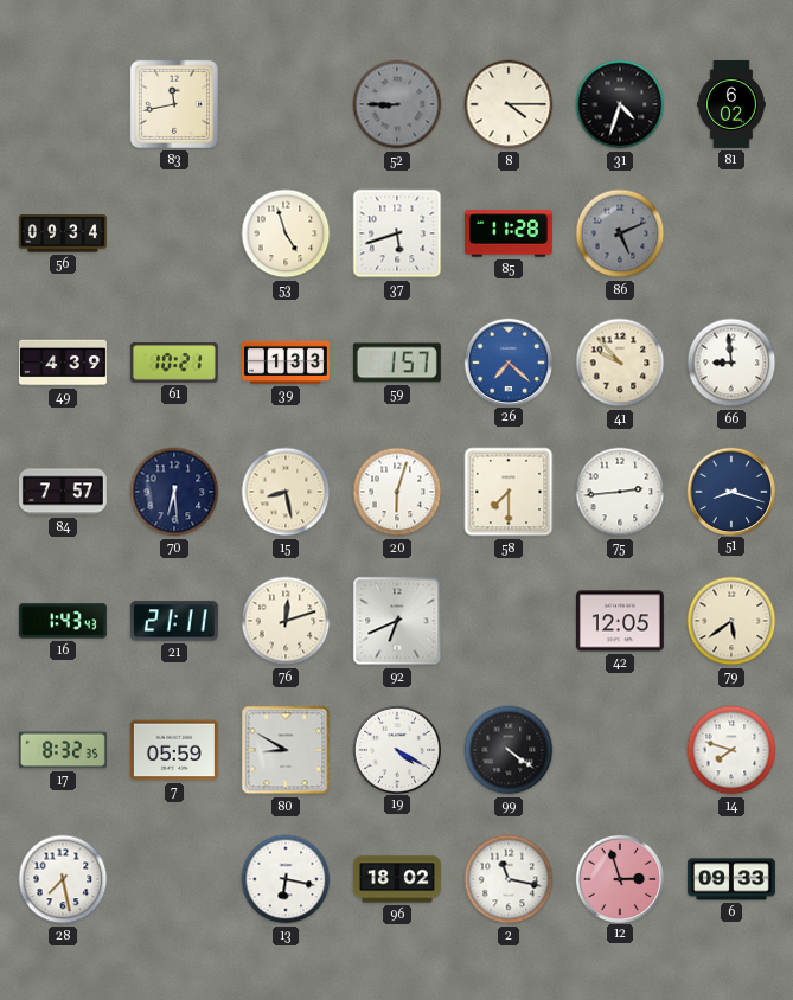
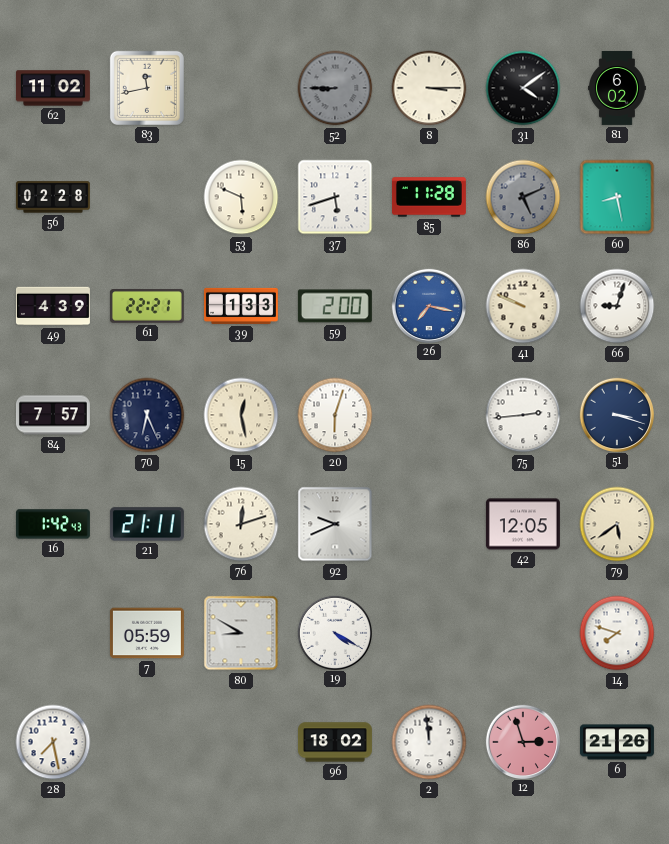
62: none -> 11:02
8: 4:15 -> 3:15
31: 4:33 -> 4:09
56: 09:34 -> 02:28
53: 4:57 -> 5:49
60: none -> 8:28
61: 10:21 -> 22:21
59: 1:57 -> 2:00
26: 7:22 -> 7:17
41: 9:53 -> 9:49
66: 8:59 -> 9:03
70: 6:29 -> 6:26
15: 8:28 -> 12:28
58: 7:30 -> none
51: 8:18 -> 3:18
16: 1:43 -> 1:42
92: 6:41 -> 9:41
17: 8:32 -> none
99: 4:21 -> none
13: 6:17 -> none
2: 11:17 -> 11:59
6: 09:33 -> 21:26
